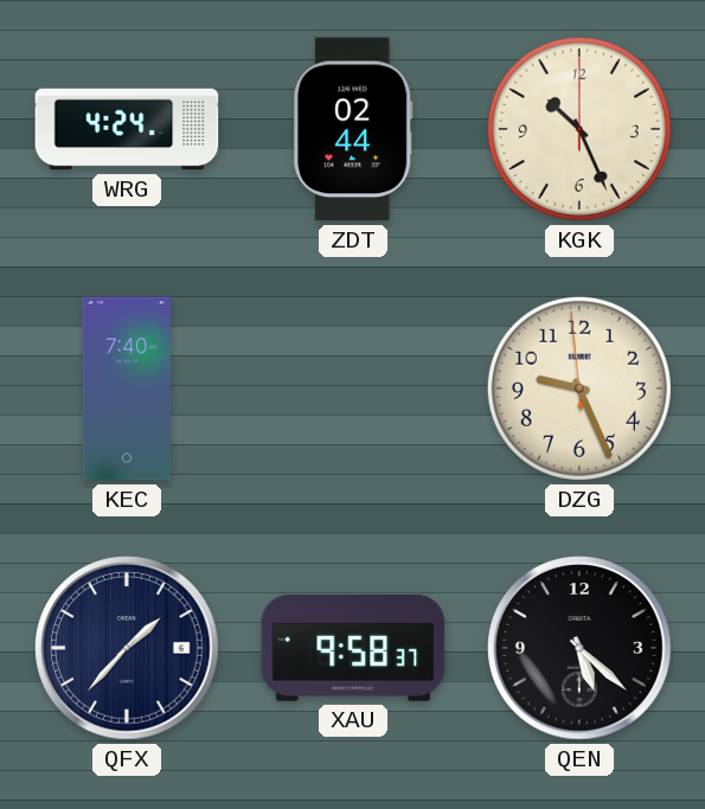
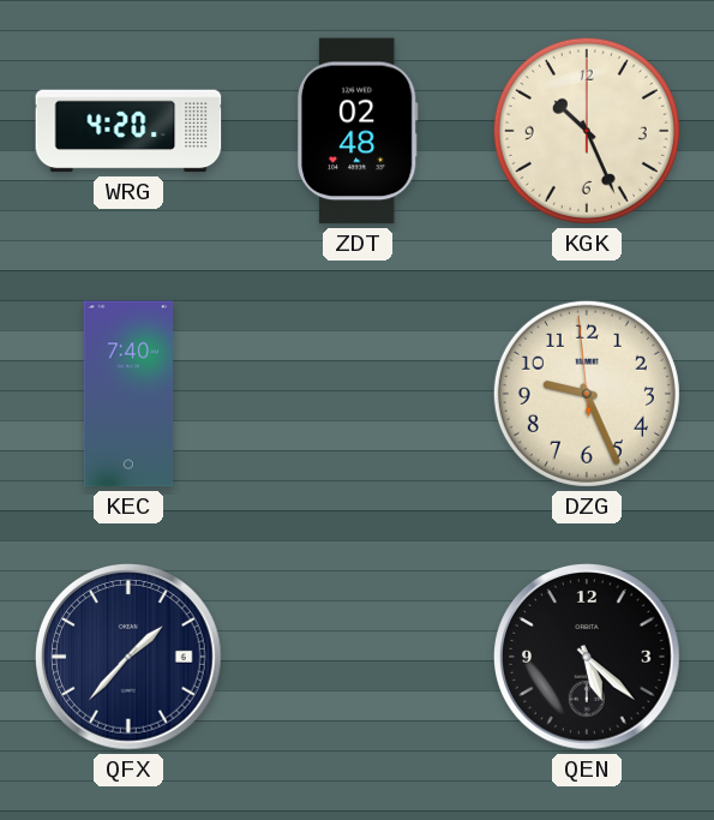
WRG: 4:24 -> 4:20
ZDT: 02:44 -> 02:48
XAU: 9:58 -> none
